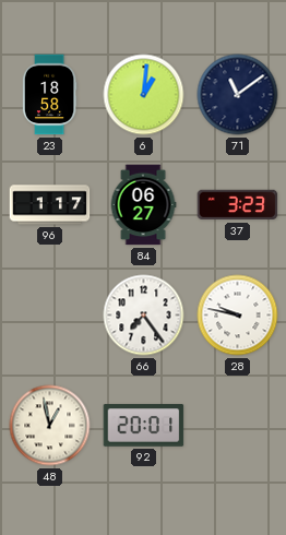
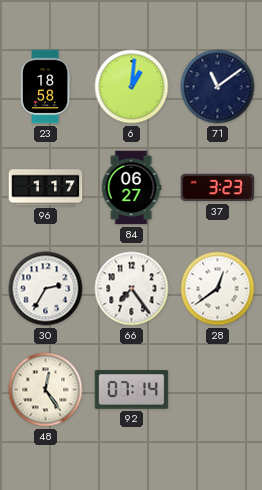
30: none -> 2:35
28: 9:47 -> 12:39
48: 12:58 -> 12:24
92: 20:01 -> 07:14
